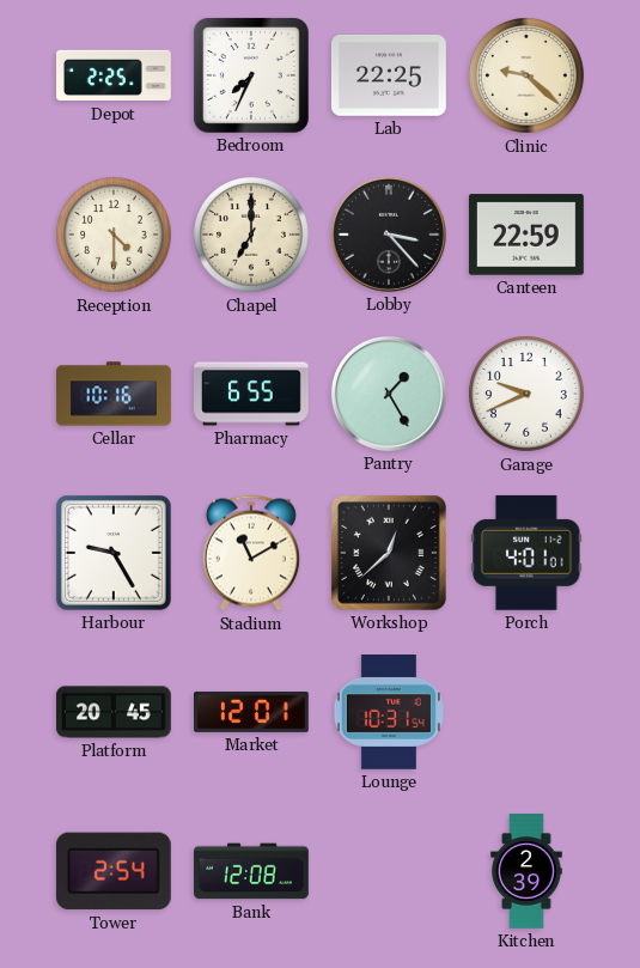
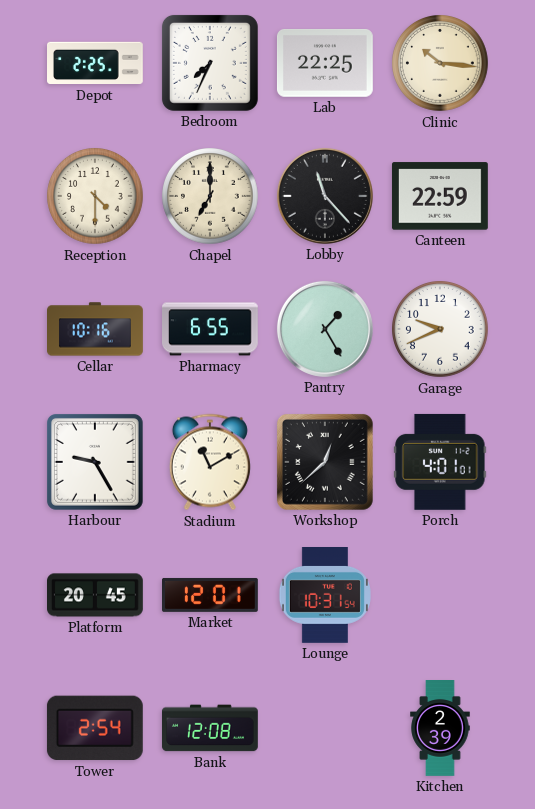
Clinic: 9:22 -> 10:16
Lobby: 3:23 -> 11:23
